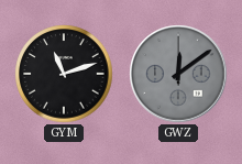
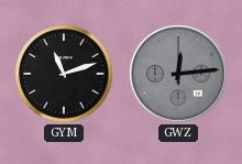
GWZ: 12:09 -> 12:14
